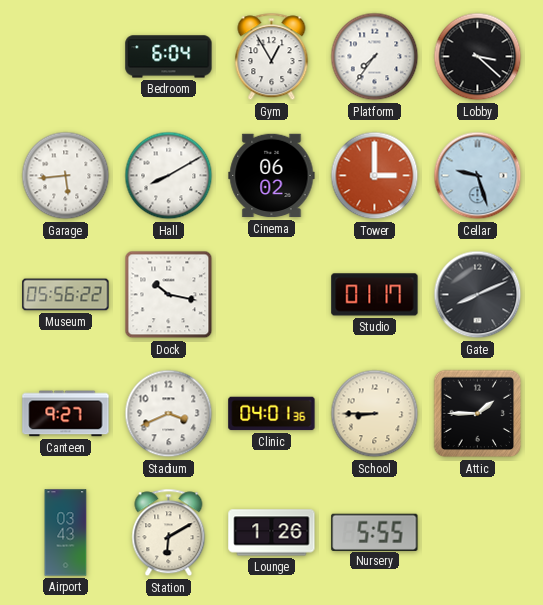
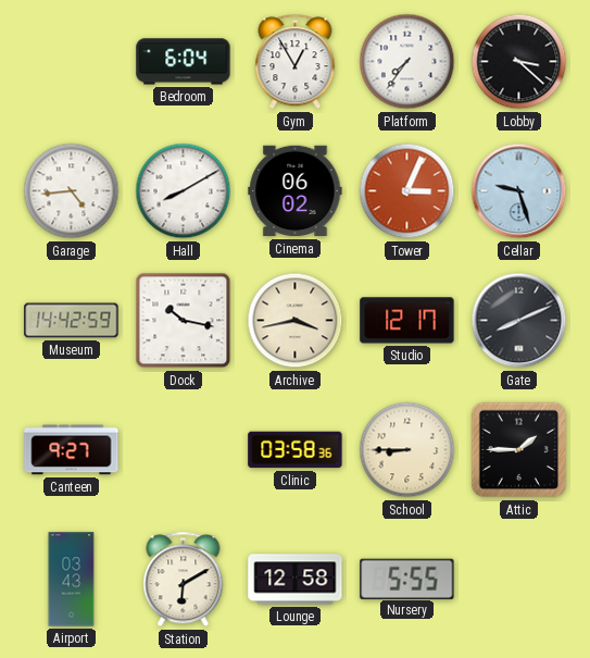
Garage: 5:44 -> 4:44
Tower: 3:00 -> 3:04
Museum: 05:56 -> 14:42
Archive: none -> 3:43
Studio: 01:17 -> 12:17
Stadium: 3:41 -> none
Clinic: 04:01 -> 03:58
Lounge: 1:26 -> 12:58
